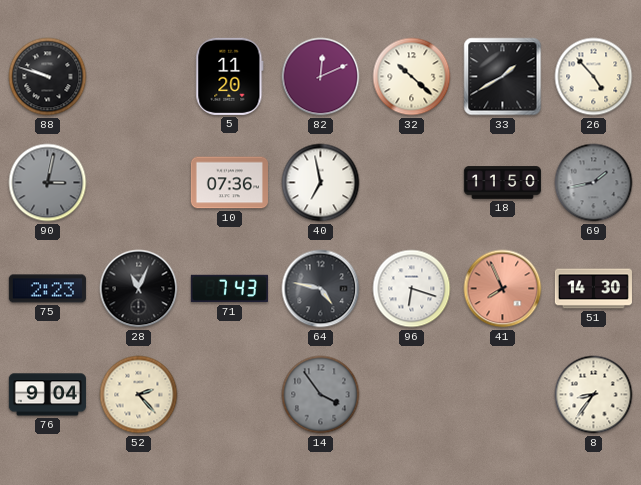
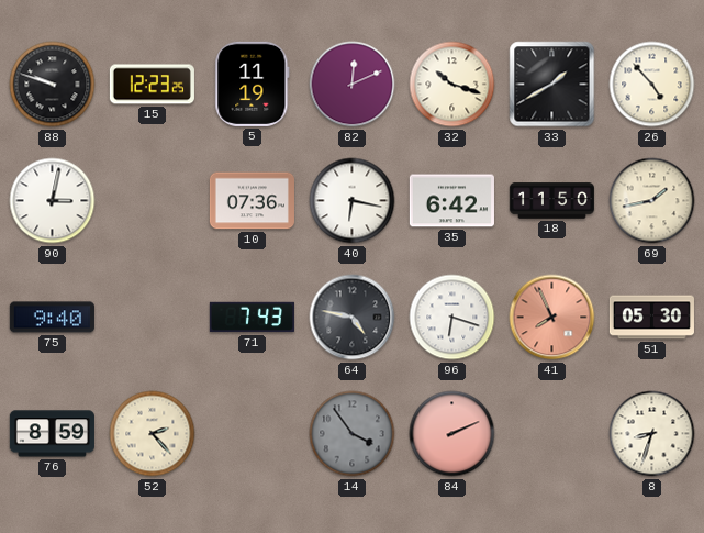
15: none -> 12:23
5: 11:20 -> 11:19
32: 10:22 -> 10:18
90 dial: grey -> white
40: 6:58 -> 6:17
35: none -> 6:42
69 dial: grey -> cream
75: 2:23 -> 9:40
28: 11:04 -> none
51: 14:30 -> 05:30
76: 9:04 -> 8:59
84: none -> 2:11
8: 8:36 -> 8:33
